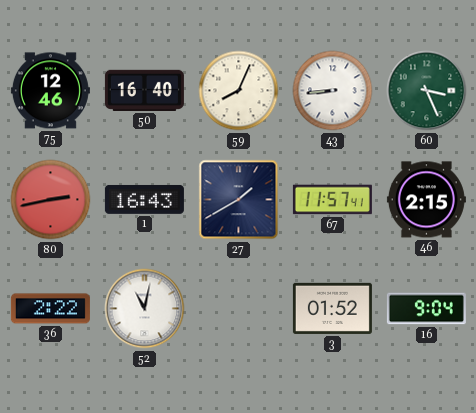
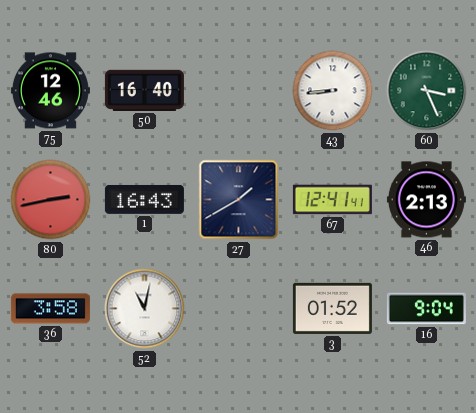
59: 8:04 -> none
67: 11:57 -> 12:41
46: 2:15 -> 2:13
36: 2:22 -> 3:58
